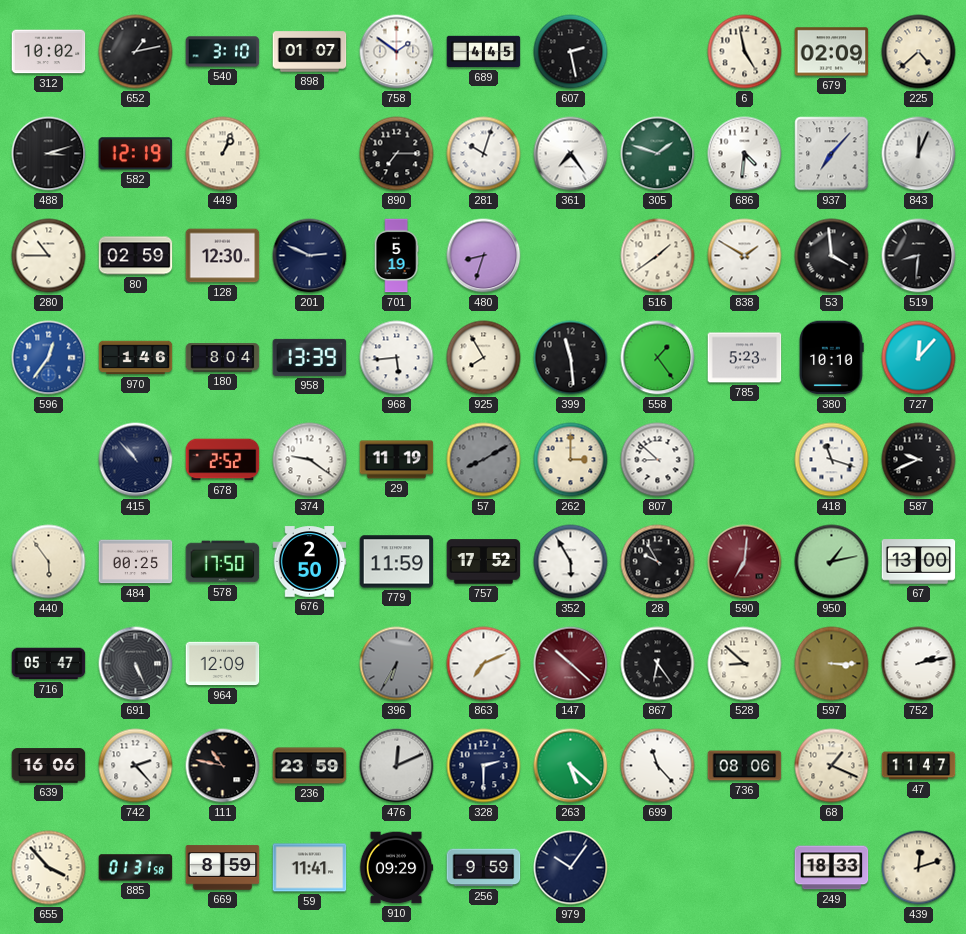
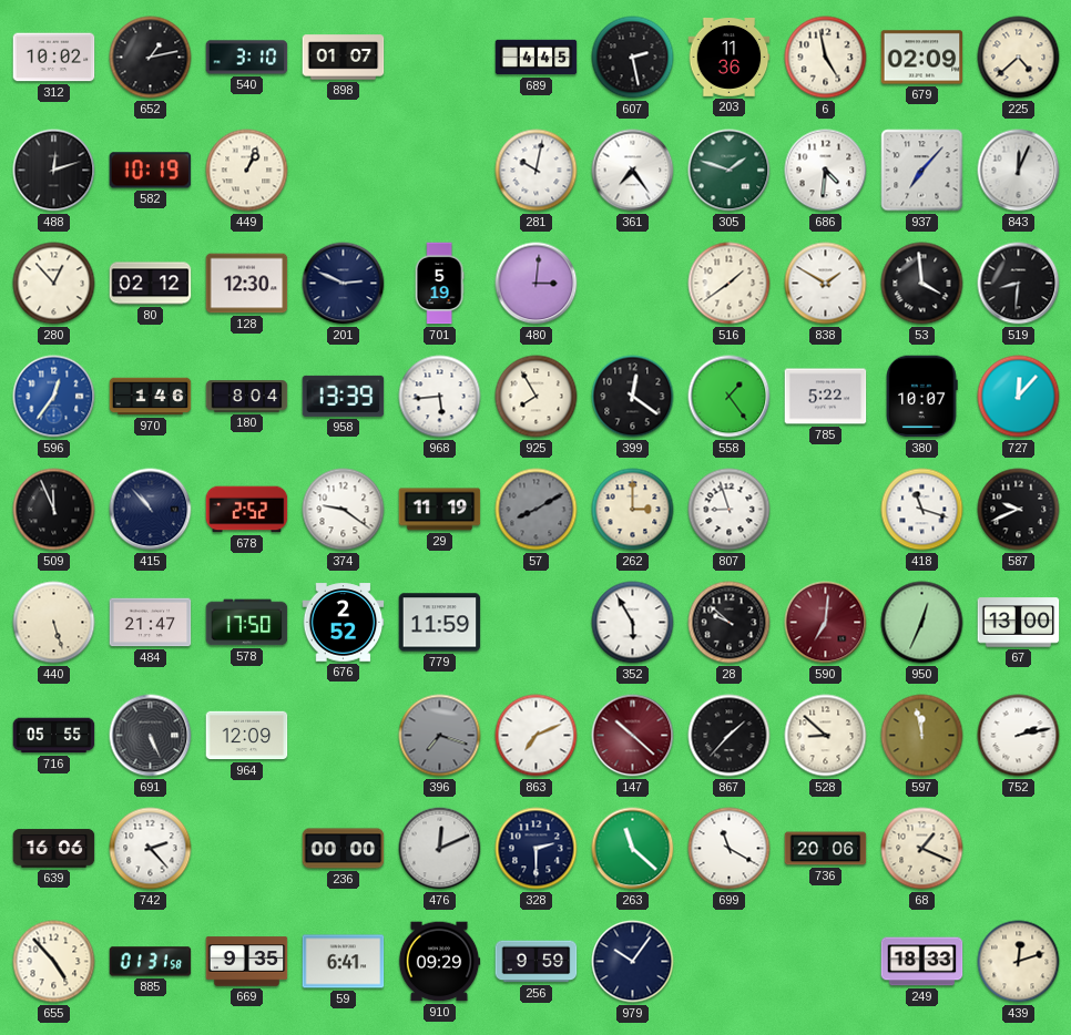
758: 1:51 -> none
203: none -> 11:36
488: 3:12 -> 12:12
582: 12:19 -> 10:19
890: 7:15 -> none
281: 10:03 -> 10:02
280: 10:45 -> 12:53
80: 02:59 -> 02:12
480: 8:33 -> 3:01
399: 11:29 -> 12:21
785: 5:23 -> 5:22
380: 10:10 -> 10:07
509: none -> 11:56
807: 8:52 -> 8:57
440: 5:54 -> 5:27
484: 00:25 -> 21:47
676: 2:50 -> 2:52
757: 17:52 -> none
28: 9:55 -> 9:52
950: 1:13 -> 12:34
716: 05:47 -> 05:55
396: 6:35 -> 7:18
867: 6:24 -> 1:37
597: 3:15 -> 11:58
111: 10:47 -> none
236: 23:59 -> 00:00
263: 5:22 -> 11:22
699: 11:23 -> 11:20
736: 08:06 -> 20:06
47: 11:47 -> none
655: 3:53 -> 4:53
669: 8:59 -> 9:35
59: 11:41 -> 6:41
